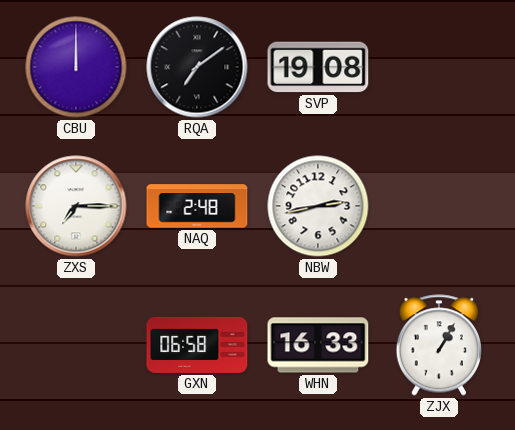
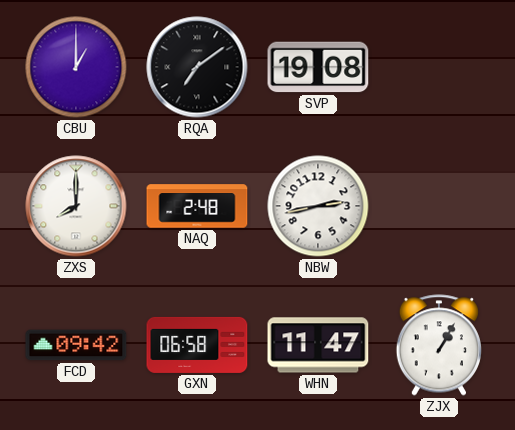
CBU: 12:00 -> 1:00
ZXS: 7:15 -> 8:00
FCD: none -> 09:42
WHN: 16:33 -> 11:47
